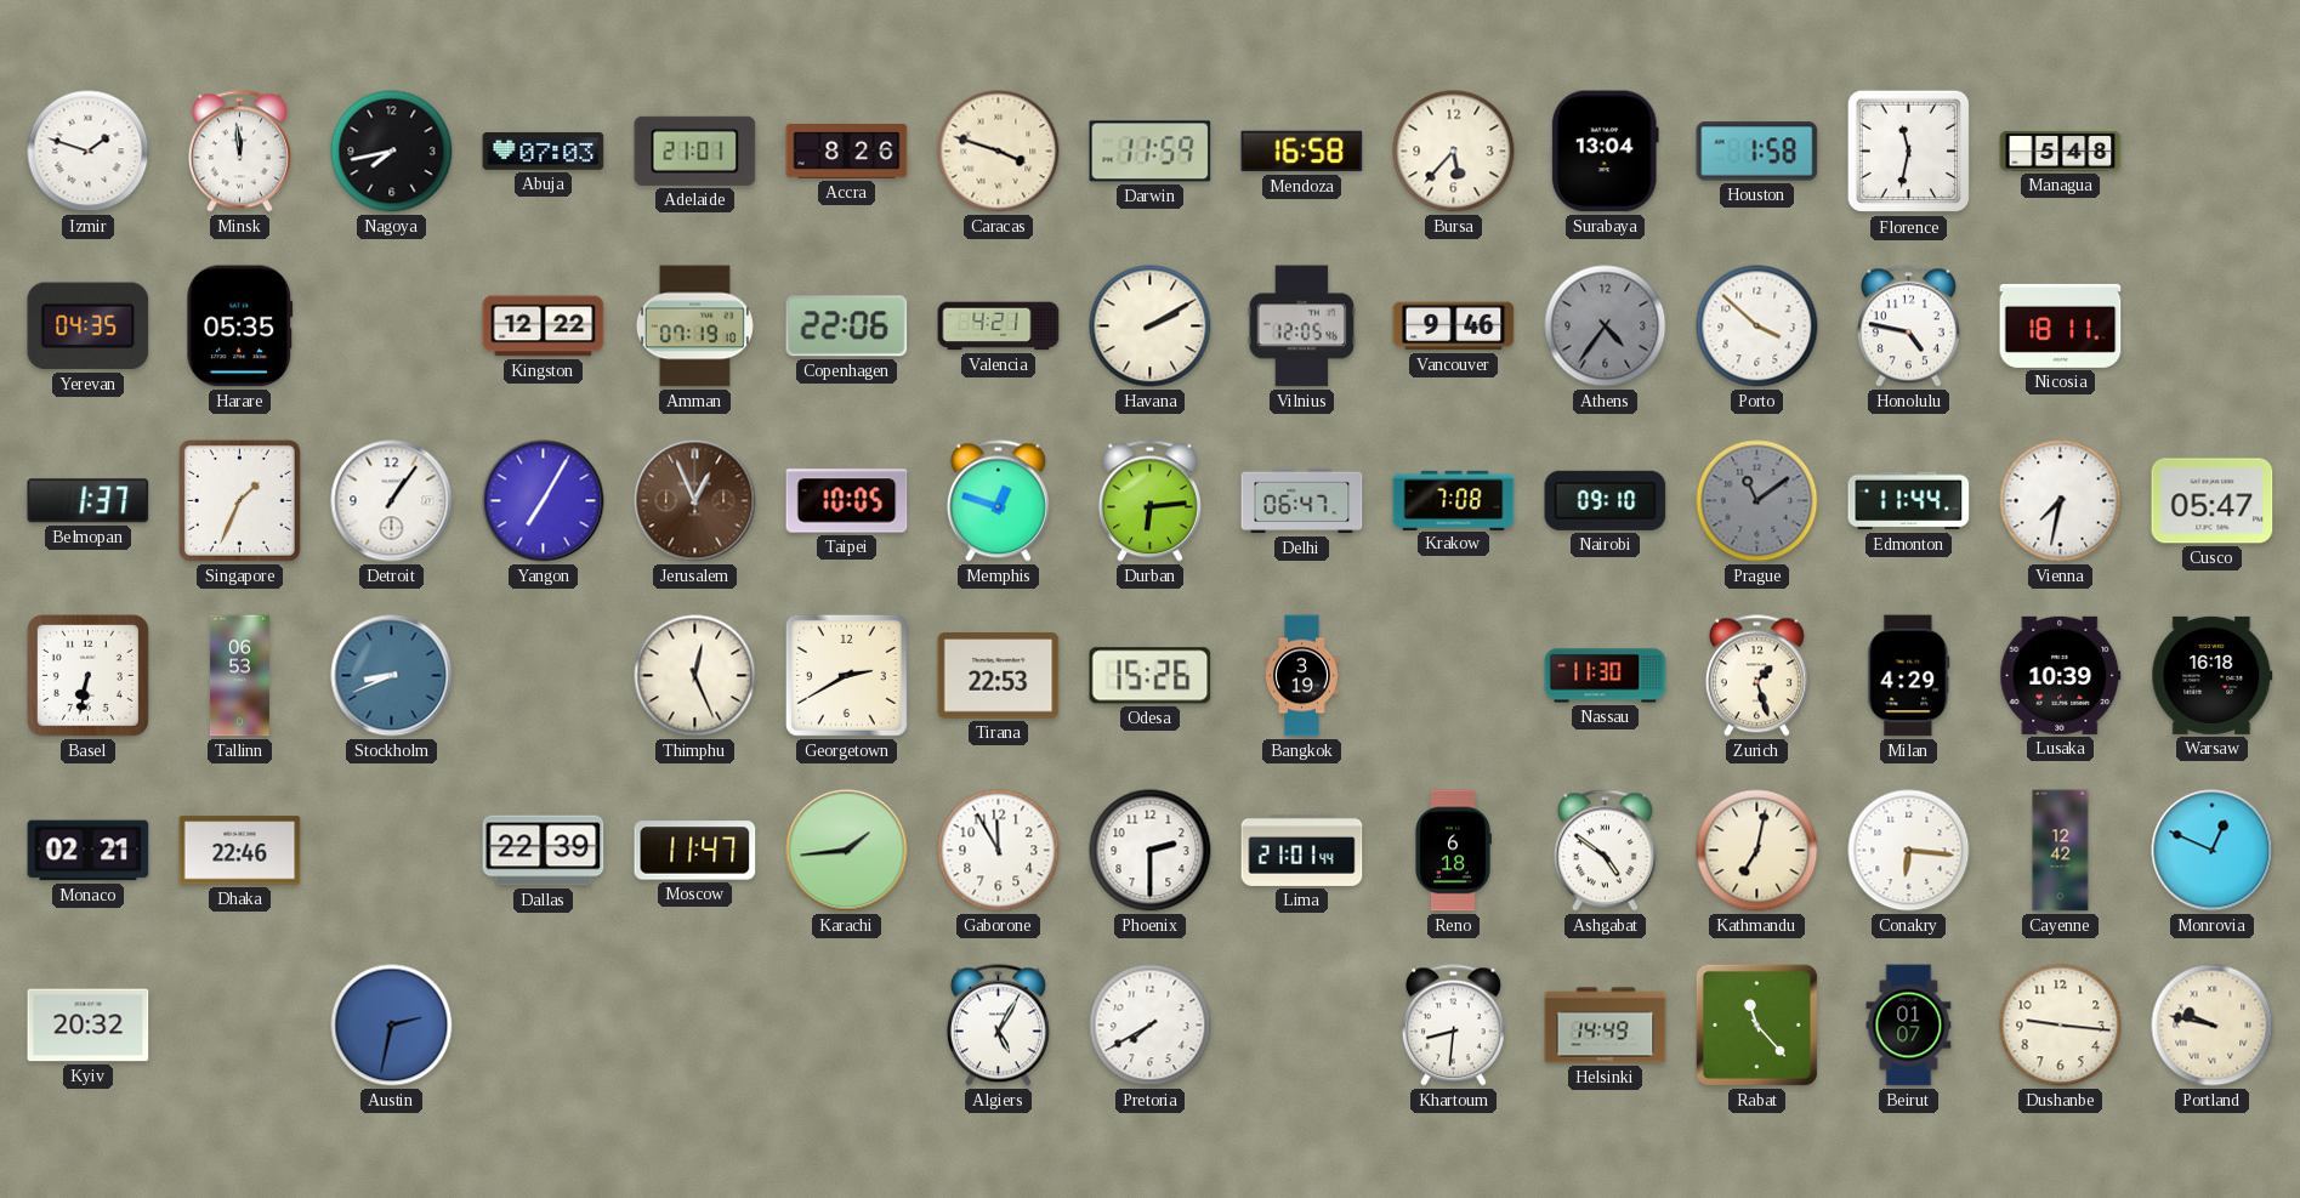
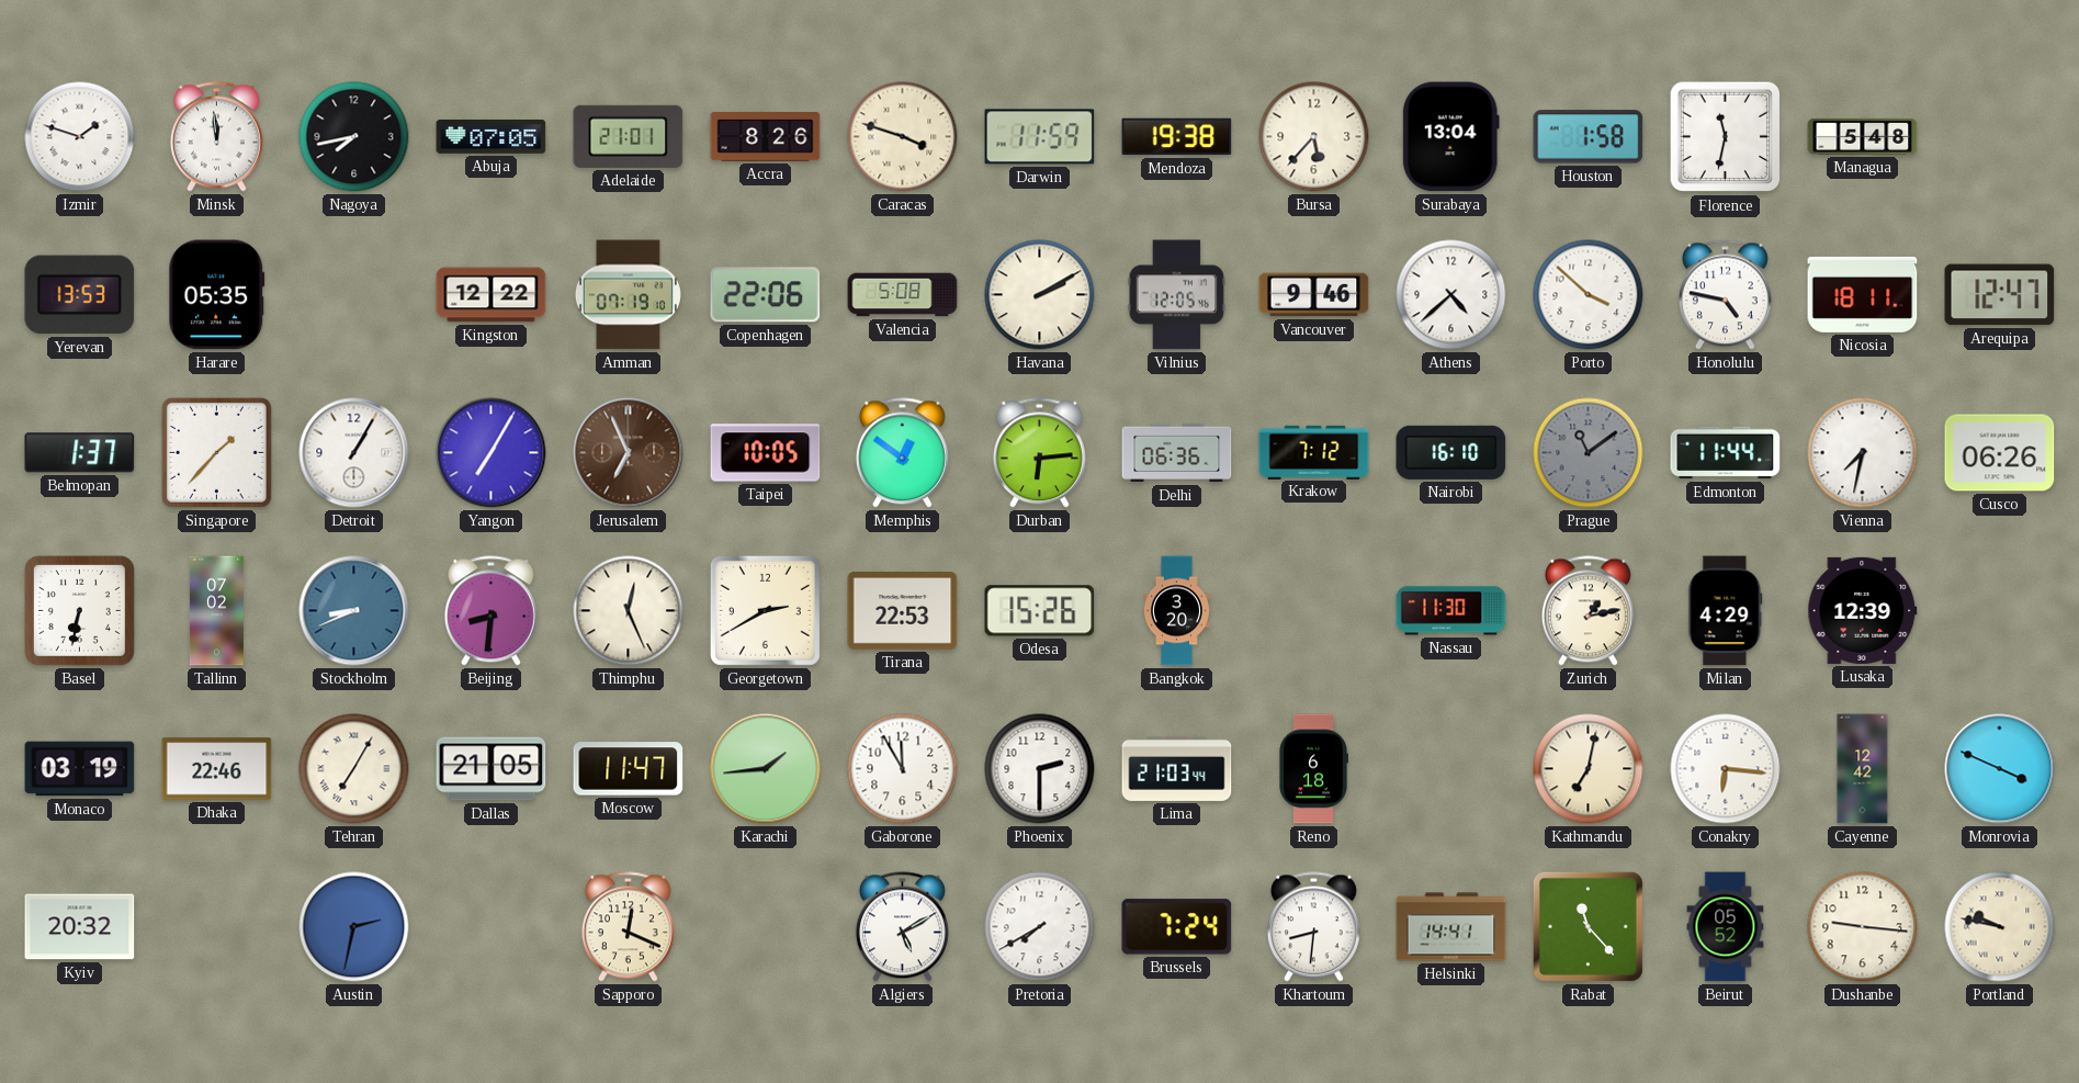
Abuja: 07:03 -> 07:05
Mendoza: 16:58 -> 19:38
Yerevan: 04:35 -> 13:53
Valencia: 4:21 -> 5:08
Athens: 4:36 -> 4:38
Athens dial: grey -> white
Arequipa: none -> 12:47
Singapore: 1:34 -> 1:37
Detroit: 1:06 -> 1:05
Jerusalem: 12:56 -> 6:56
Memphis: 12:48 -> 12:51
Delhi: 06:47 -> 06:36
Krakow: 7:08 -> 7:12
Nairobi: 09:10 -> 16:10
Cusco: 05:47 -> 06:26
Tallinn: 06:53 -> 07:02
Beijing: none -> 8:31
Bangkok: 3:19 -> 3:20
Zurich: 1:27 -> 1:13
Lusaka: 10:39 -> 12:39
Warsaw: 16:18 -> none
Monaco: 02:21 -> 03:19
Tehran: none -> 7:05
Dallas: 22:39 -> 21:05
Lima: 21:01 -> 21:03
Ashgabat: 4:51 -> none
Monrovia: 12:49 -> 3:49
Sapporo: none -> 12:19
Algiers: 5:05 -> 5:10
Brussels: none -> 7:24
Helsinki: 14:49 -> 14:41
Beirut: 01:07 -> 05:52
